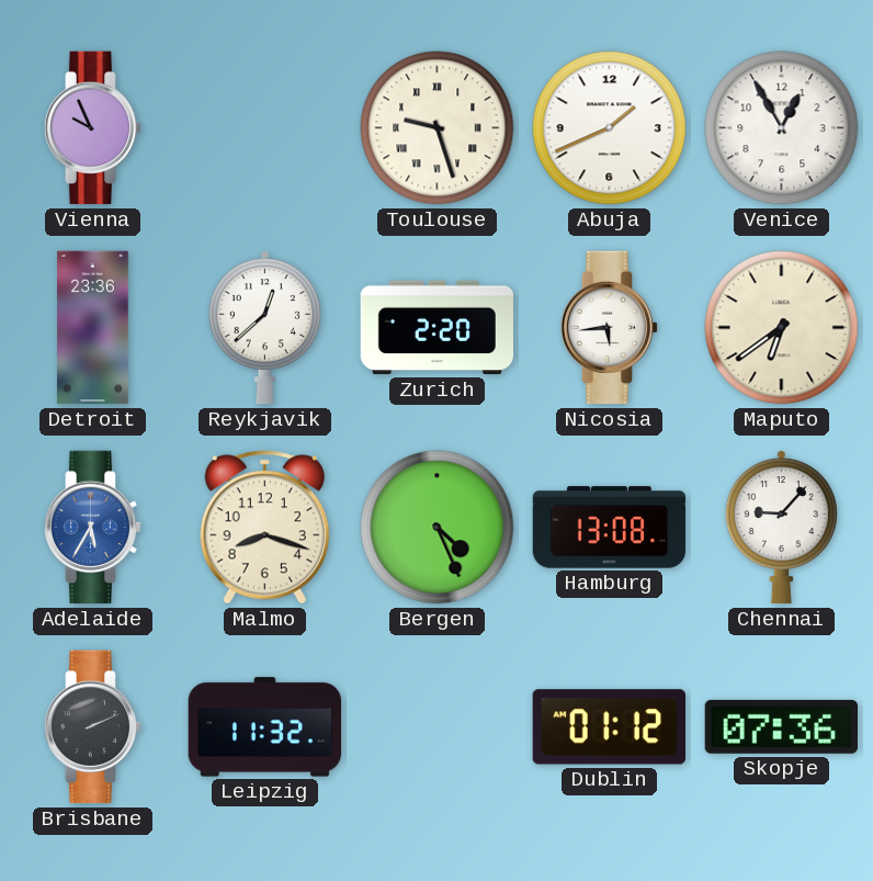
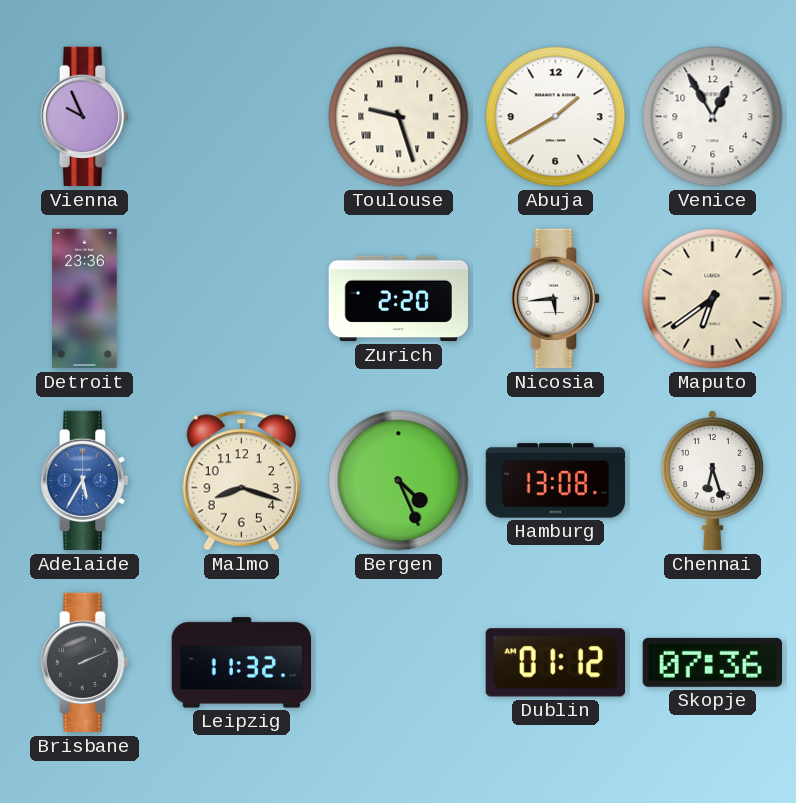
Abuja: 1:41 -> 1:40
Reykjavik: 12:38 -> none
Chennai: 9:07 -> 6:27
